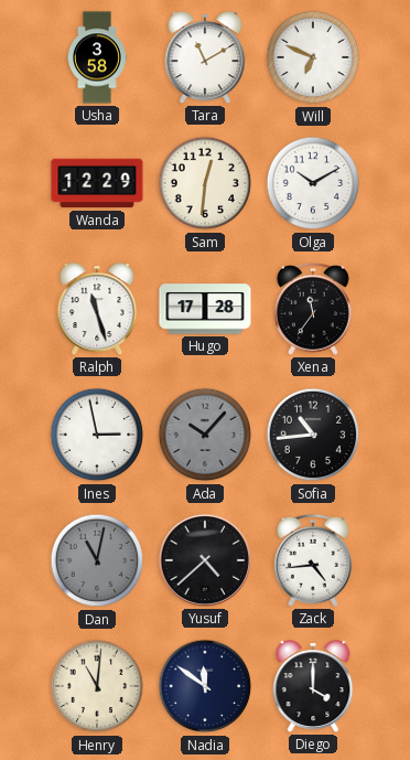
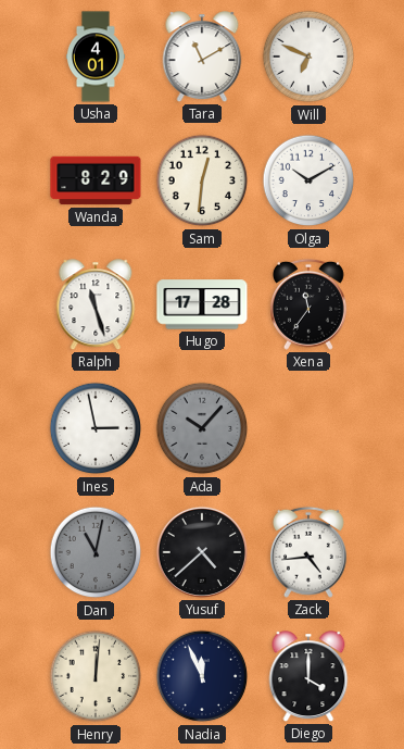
Usha: 3:58 -> 4:01
Wanda: 12:29 -> 8:29
Sofia: 10:44 -> none
Henry: 11:01 -> 12:01
Nadia: 11:51 -> 11:56
